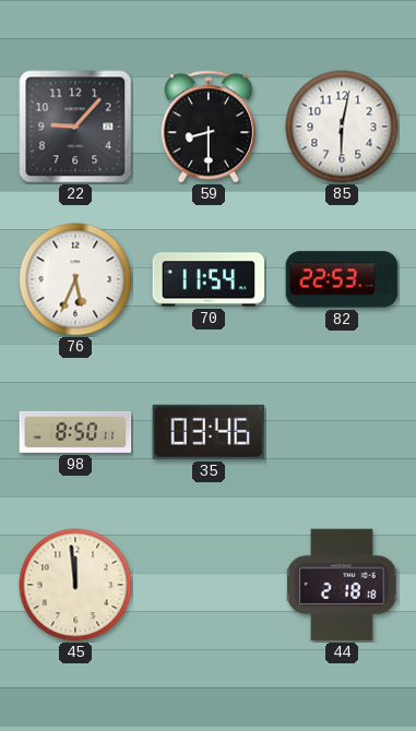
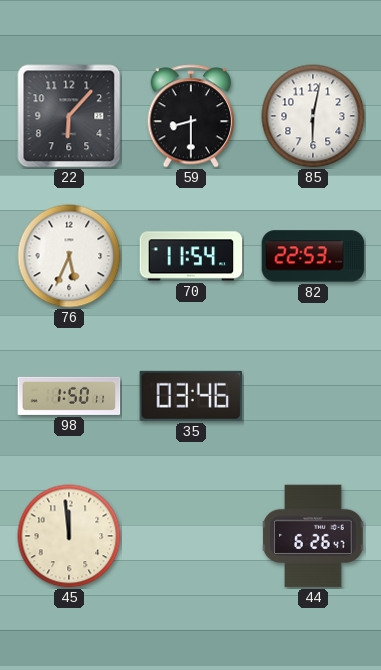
22: 9:07 -> 6:07
98: 8:50 -> 1:50
44: 2:18 -> 6:26
